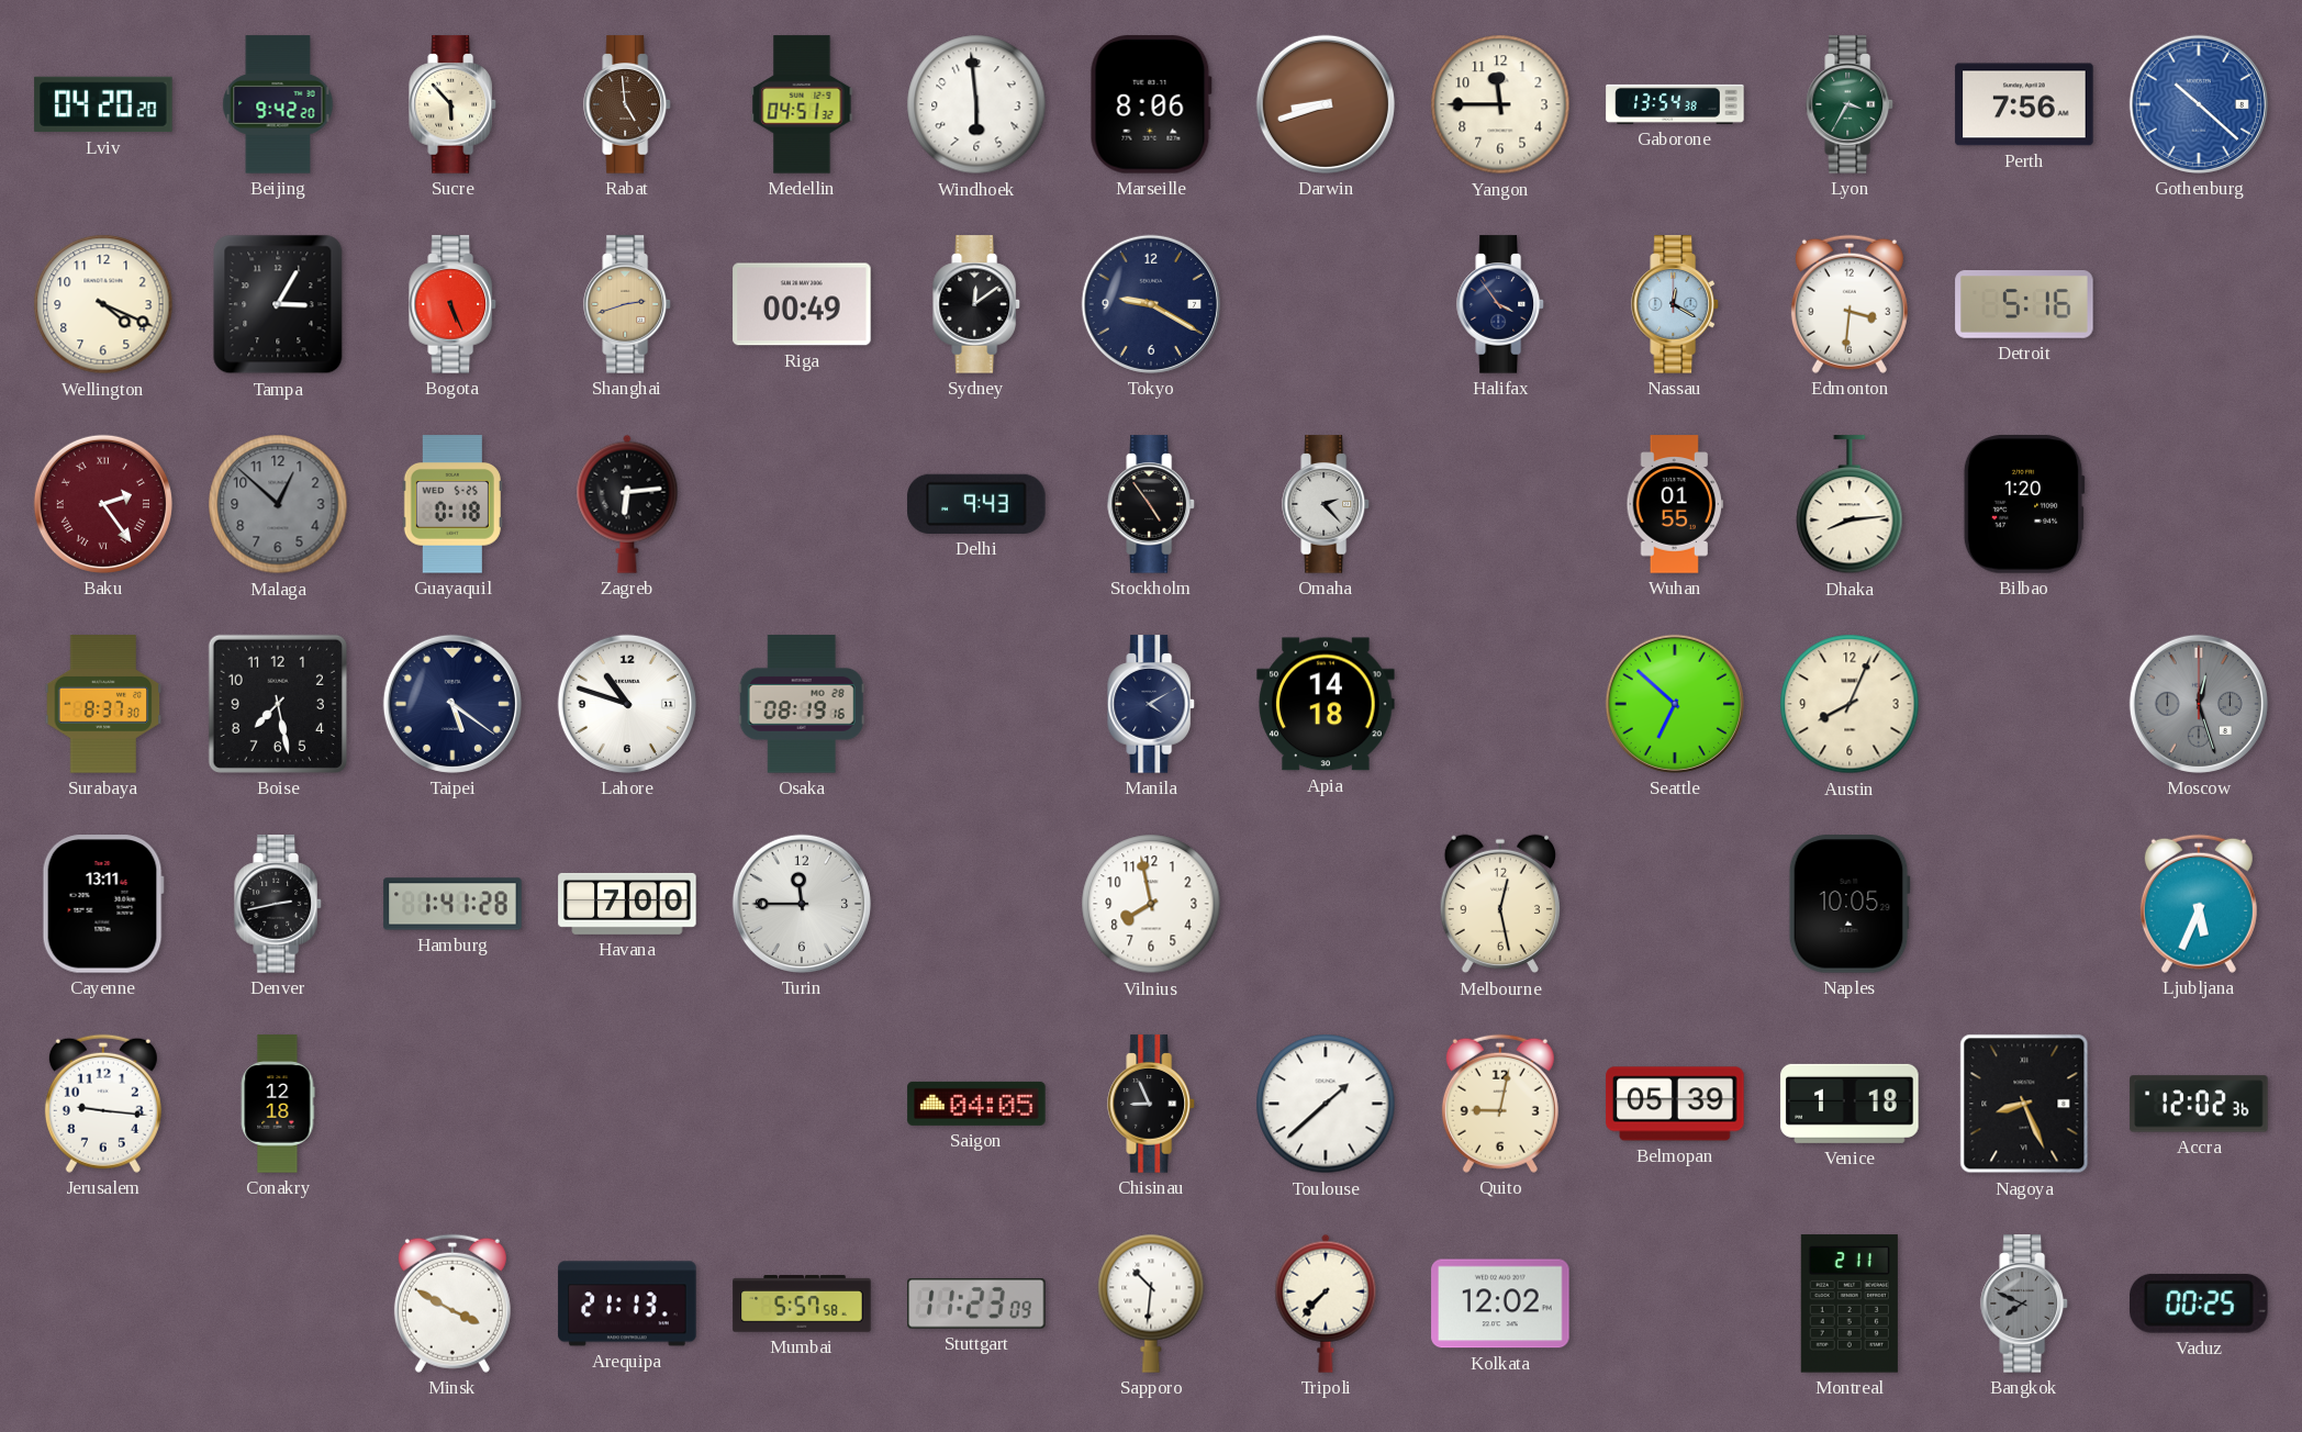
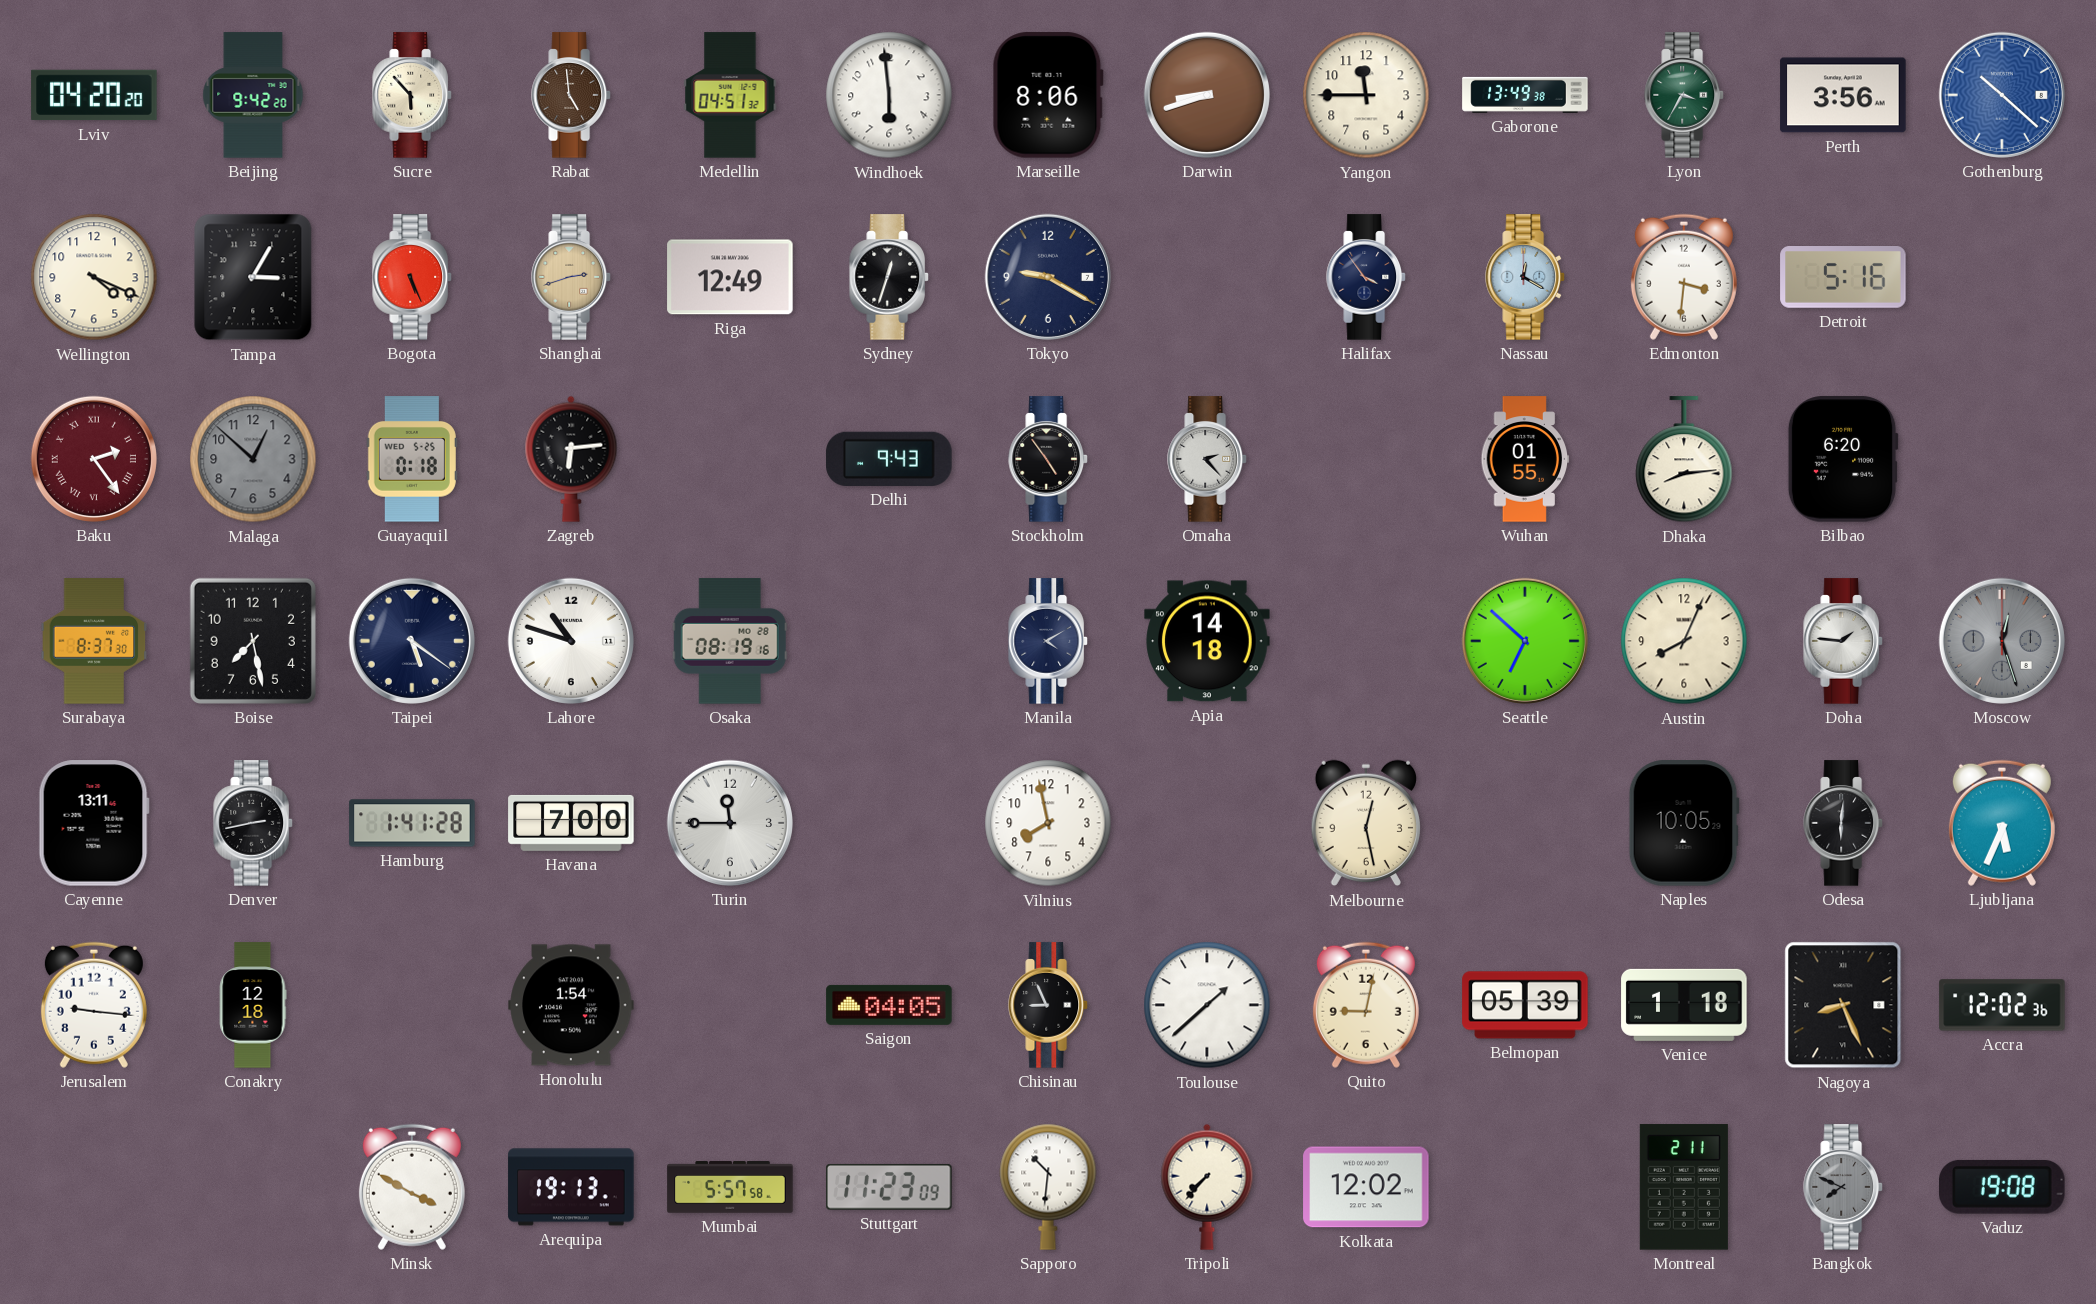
Gaborone: 13:54 -> 13:49
Perth: 7:56 -> 3:56
Riga: 00:49 -> 12:49
Sydney: 12:09 -> 12:33
Bilbao: 1:20 -> 6:20
Doha: none -> 1:46
Odesa: none -> 6:01
Honolulu: none -> 1:54
Arequipa: 21:13 -> 19:13
Vaduz: 00:25 -> 19:08
